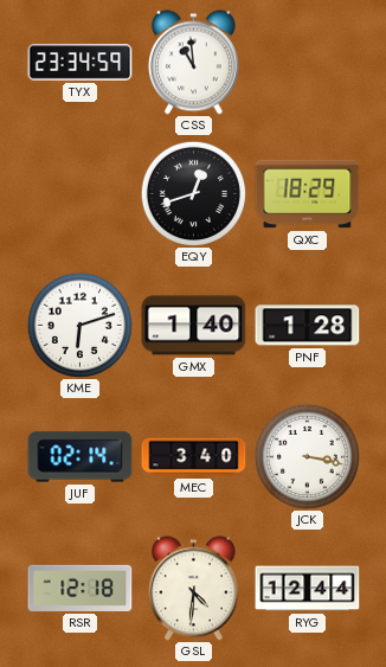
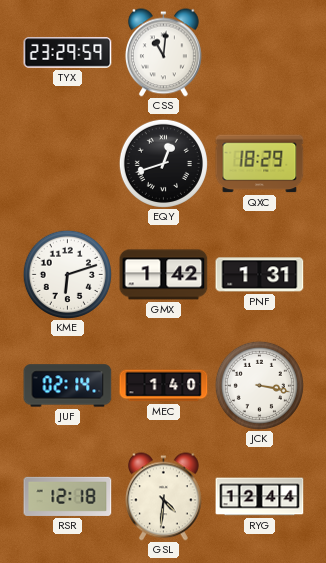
TYX: 23:34 -> 23:29
CSS: 10:59 -> 11:01
GMX: 1:40 -> 1:42
PNF: 1:28 -> 1:31
MEC: 3:40 -> 1:40
